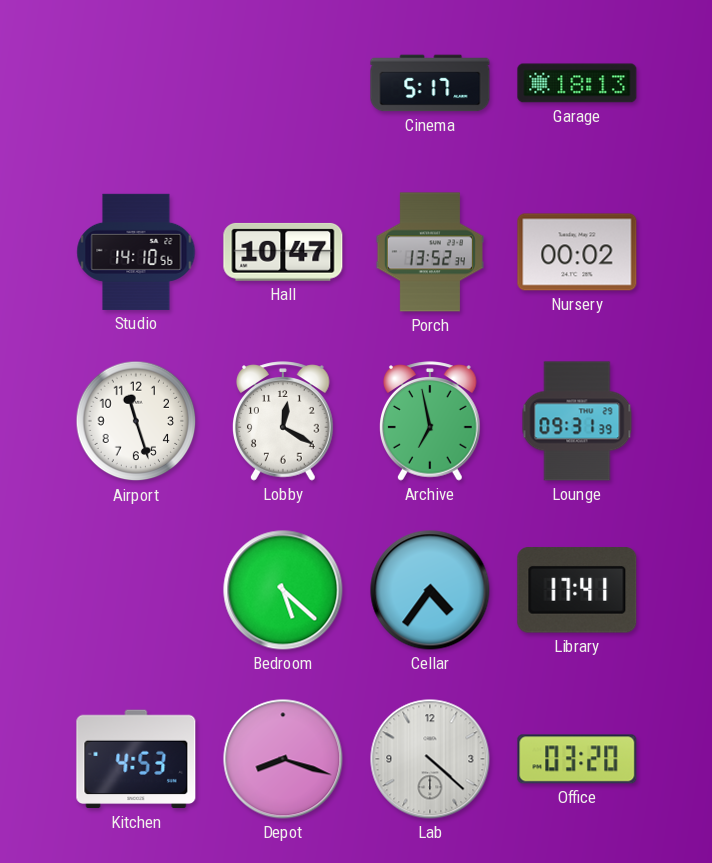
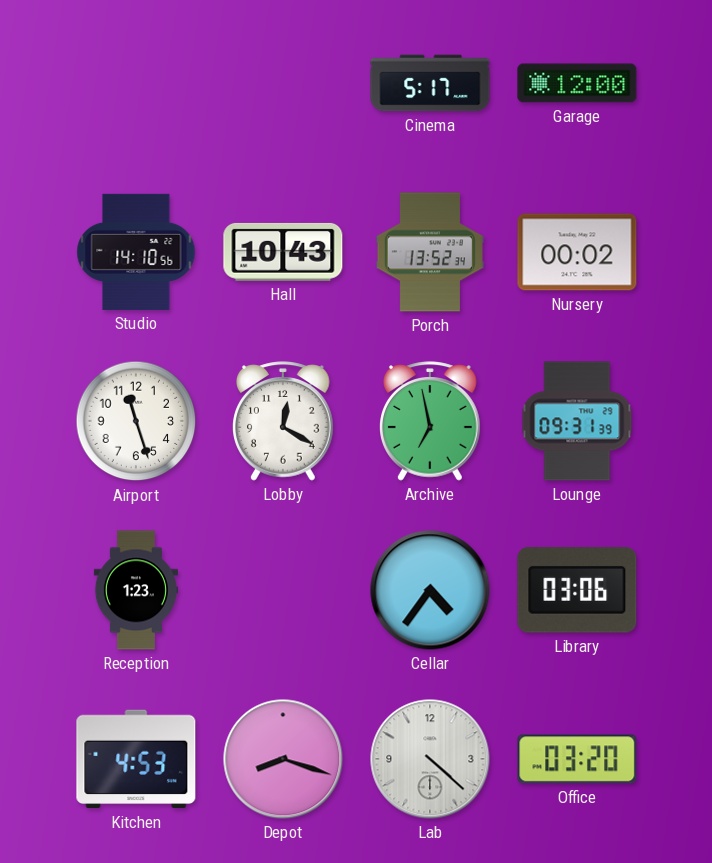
Garage: 18:13 -> 12:00
Hall: 10:47 -> 10:43
Reception: none -> 1:23
Bedroom: 5:22 -> none
Library: 17:41 -> 03:06
